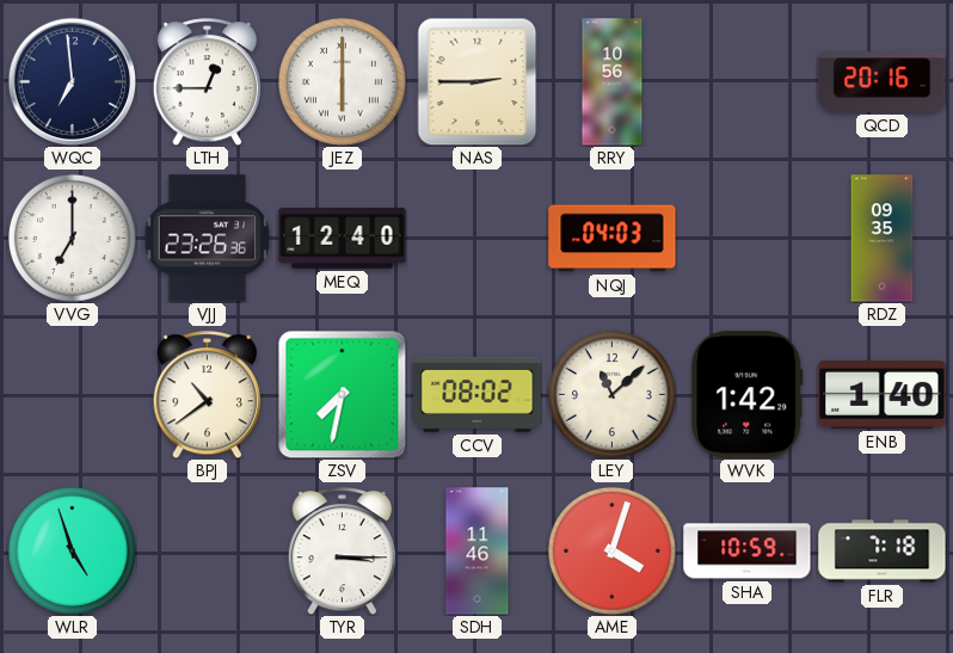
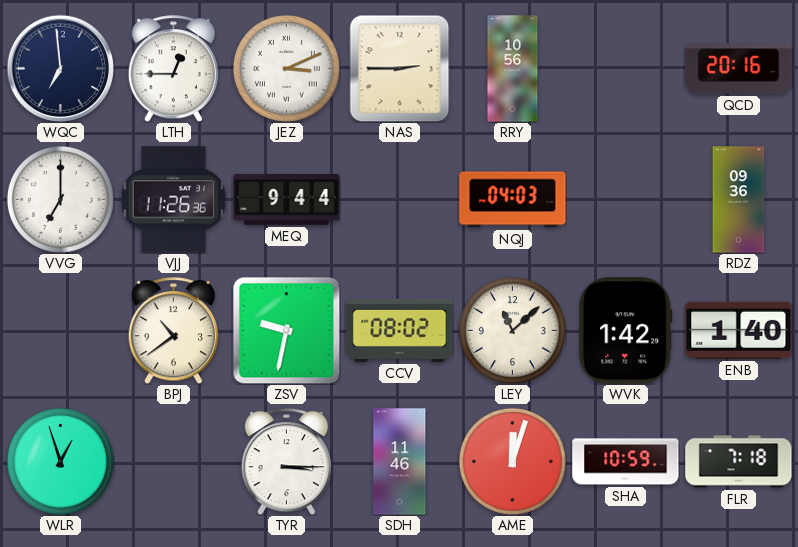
JEZ: 6:00 -> 3:11
VJJ: 23:26 -> 11:26
MEQ: 12:40 -> 9:44
RDZ: 09:35 -> 09:36
ZSV: 7:32 -> 9:32
WLR: 4:57 -> 12:57
AME: 4:03 -> 12:03
